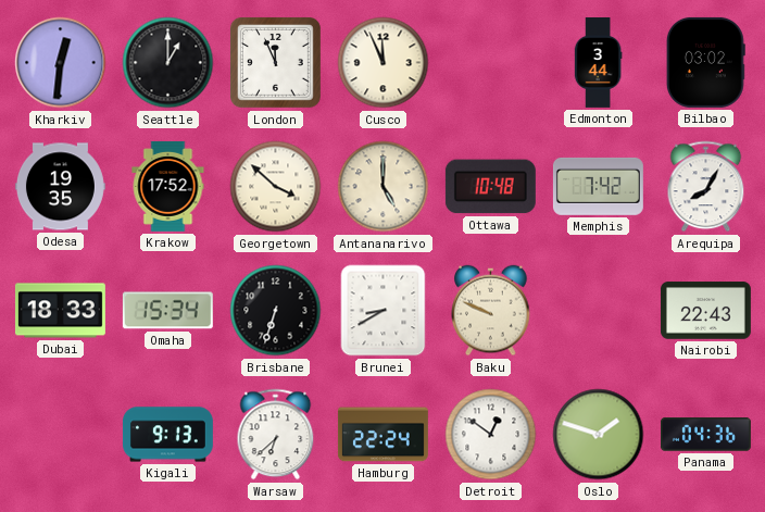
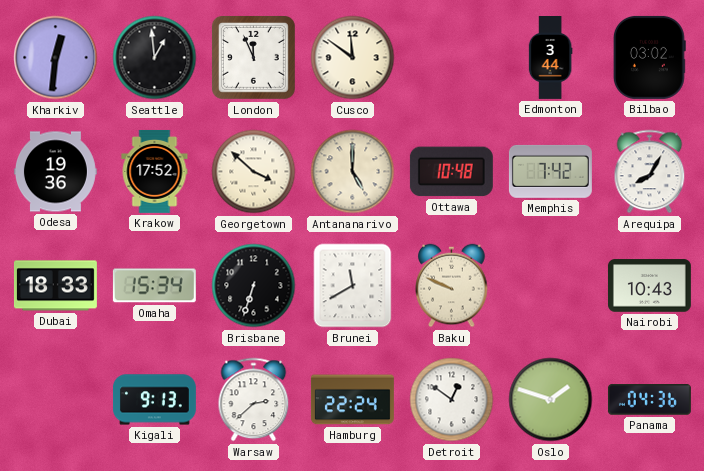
Seattle: 1:00 -> 12:59
Cusco: 11:56 -> 11:51
Odesa: 19:35 -> 19:36
Brunei: 8:40 -> 11:40
Nairobi: 22:43 -> 10:43
Warsaw: 6:38 -> 2:38
